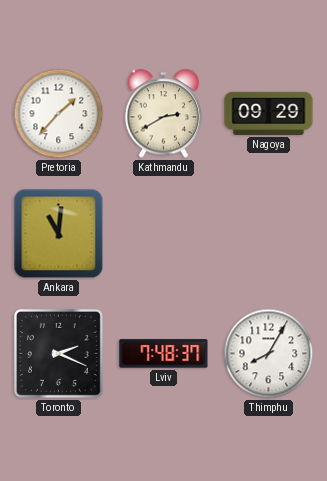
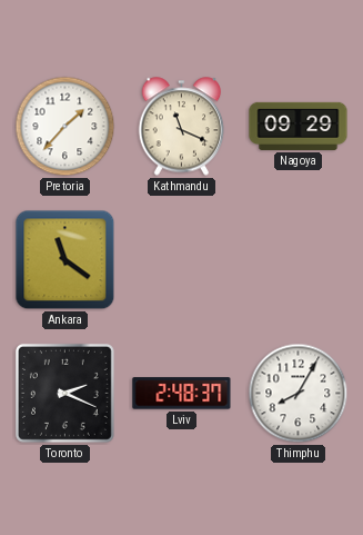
Kathmandu: 2:40 -> 11:19
Ankara: 11:01 -> 11:21
Lviv: 7:48 -> 2:48
